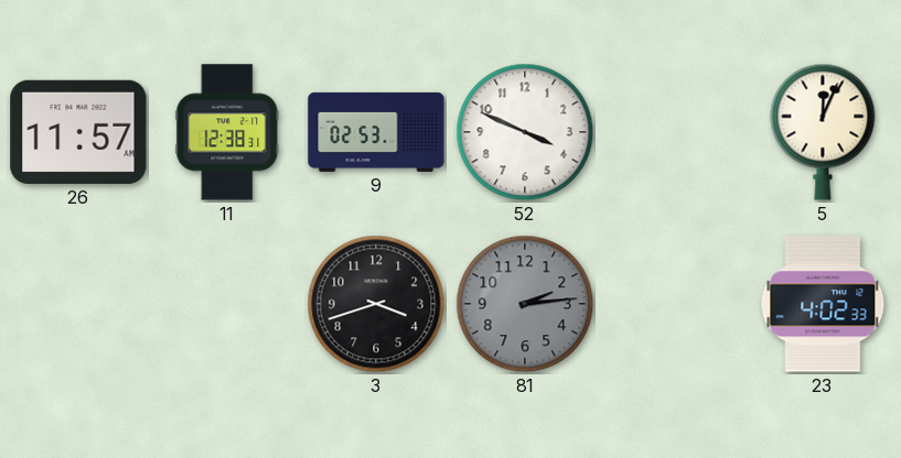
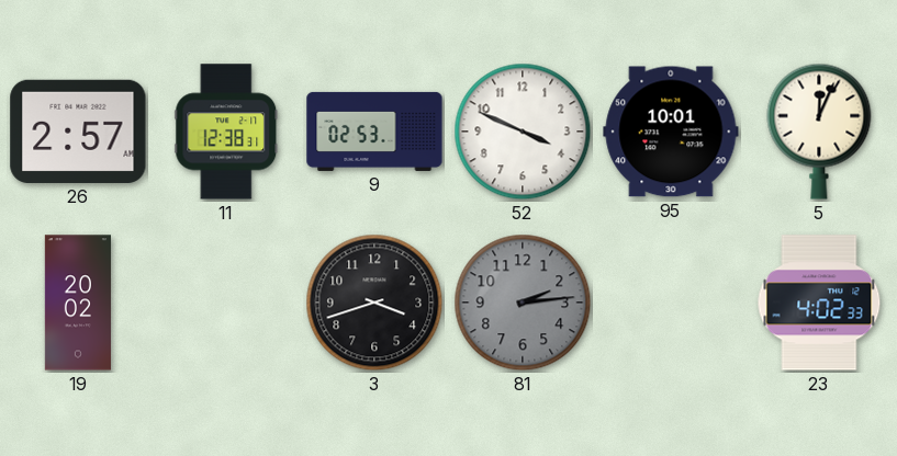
26: 11:57 -> 2:57
95: none -> 10:01
19: none -> 20:02
